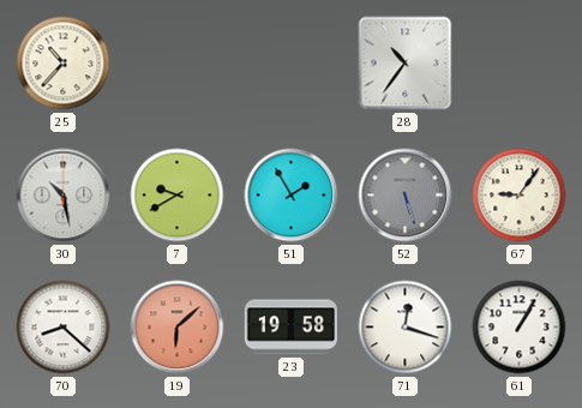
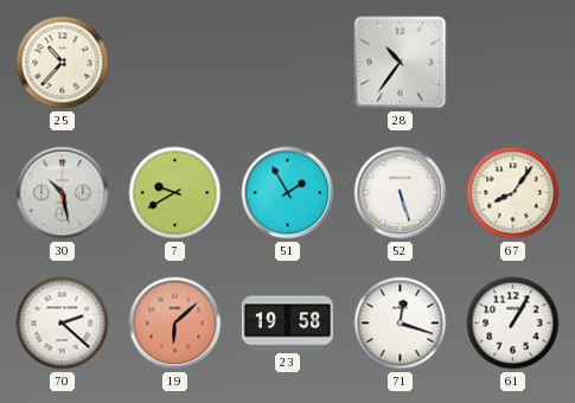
52 dial: grey -> white
67: 9:06 -> 8:06
70: 8:22 -> 2:22
